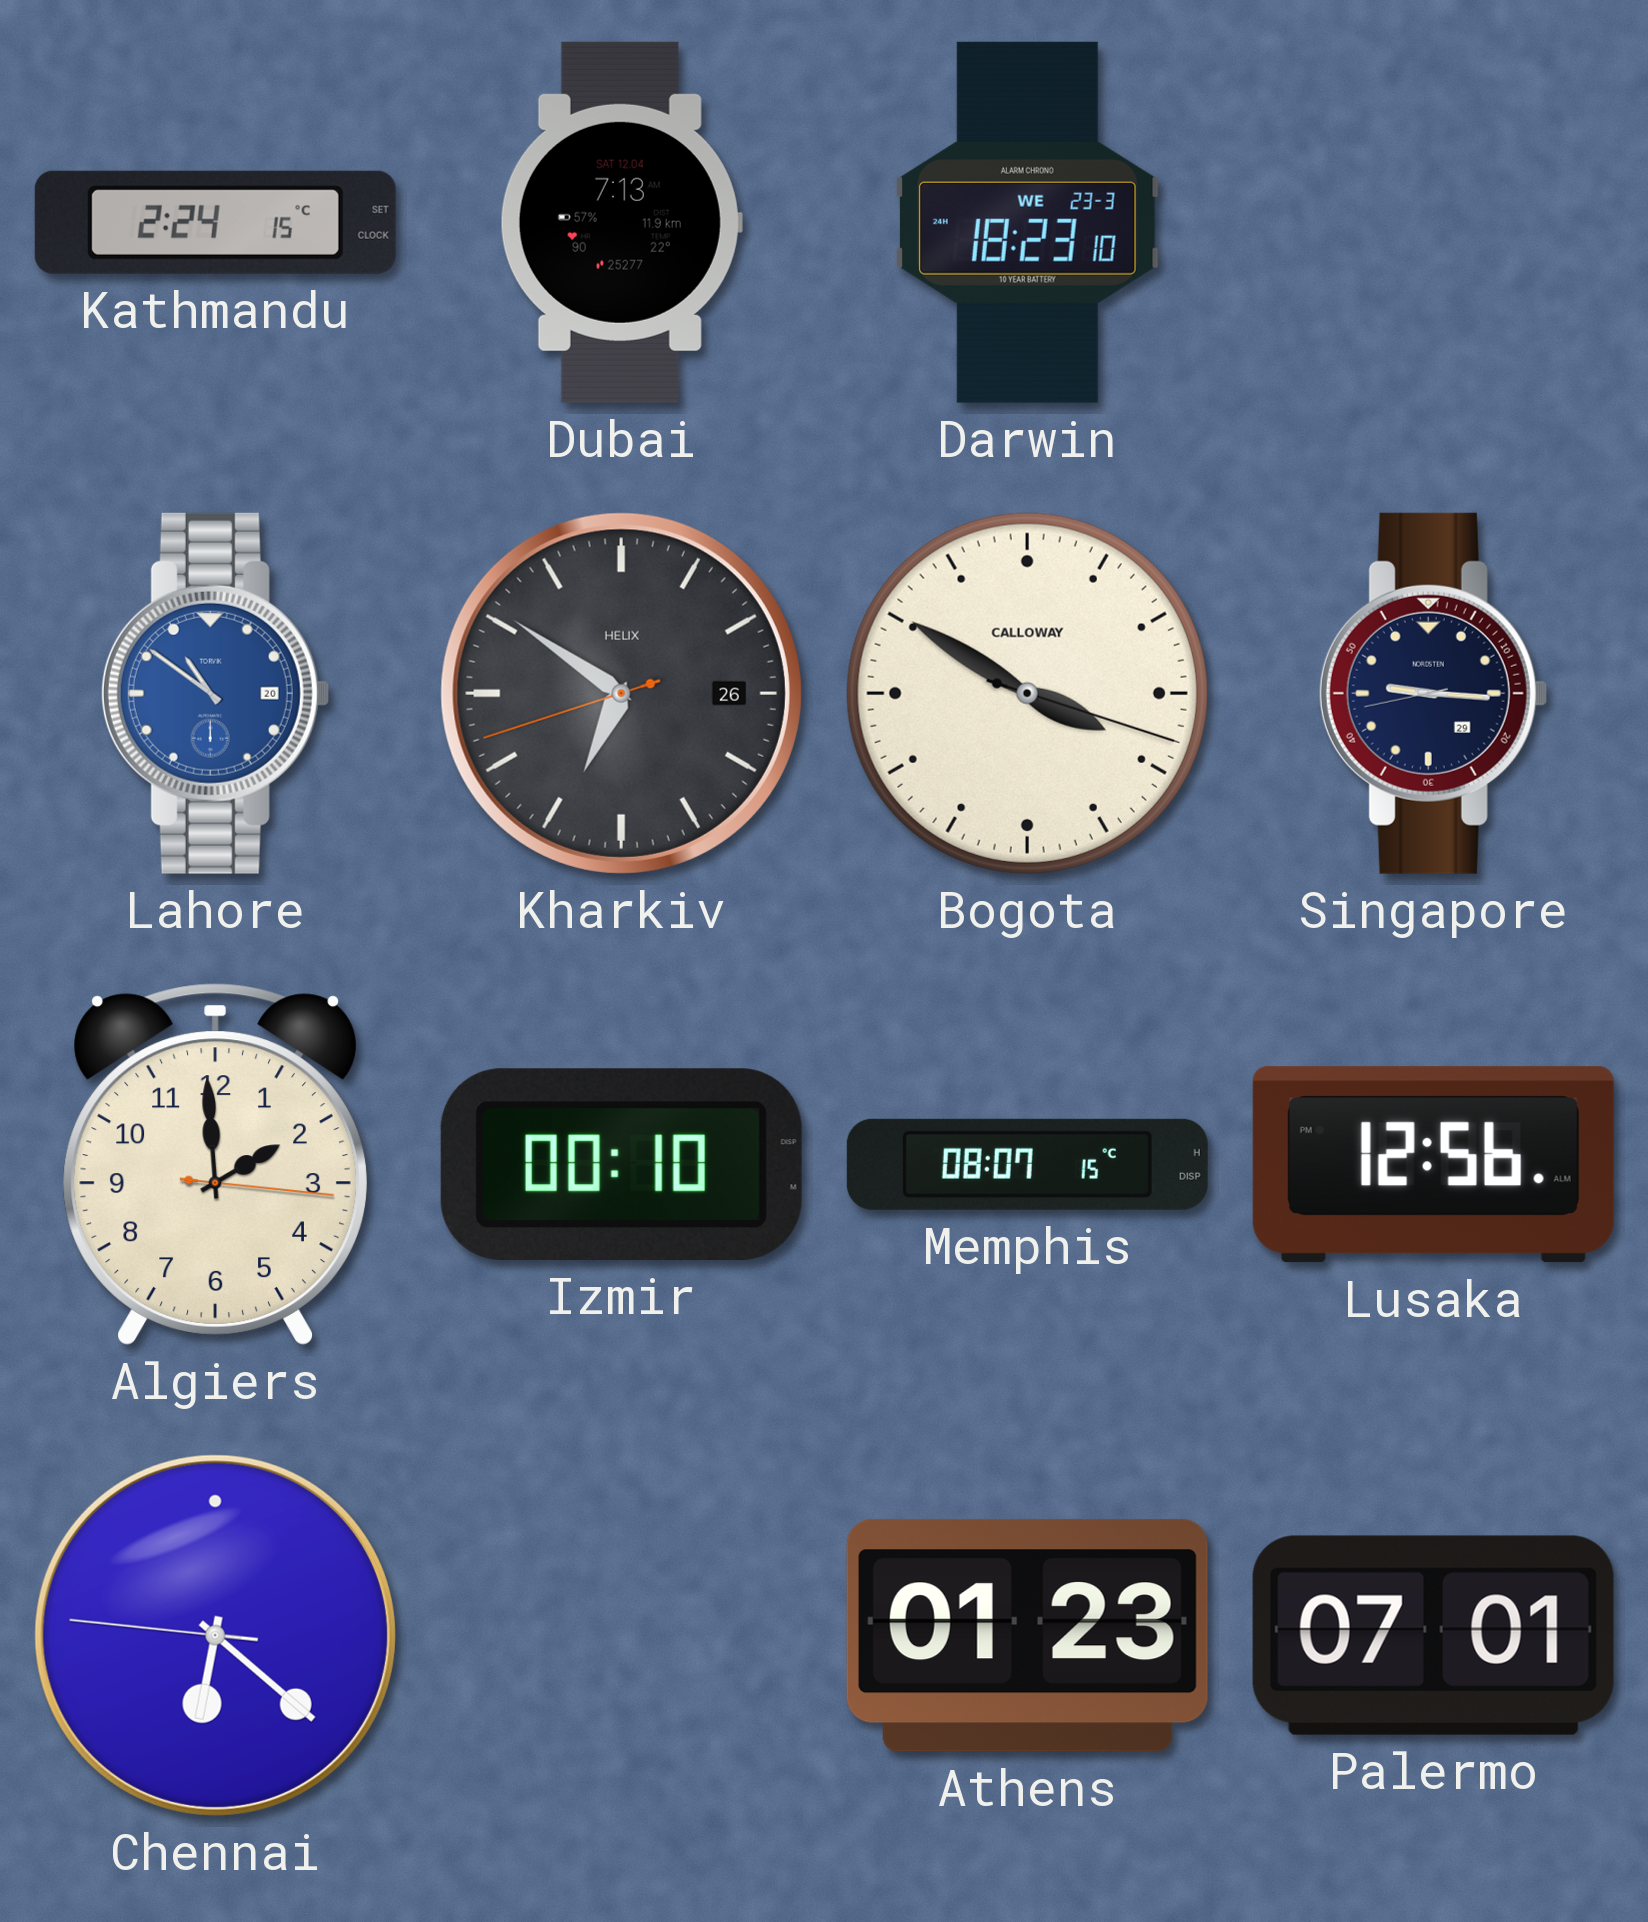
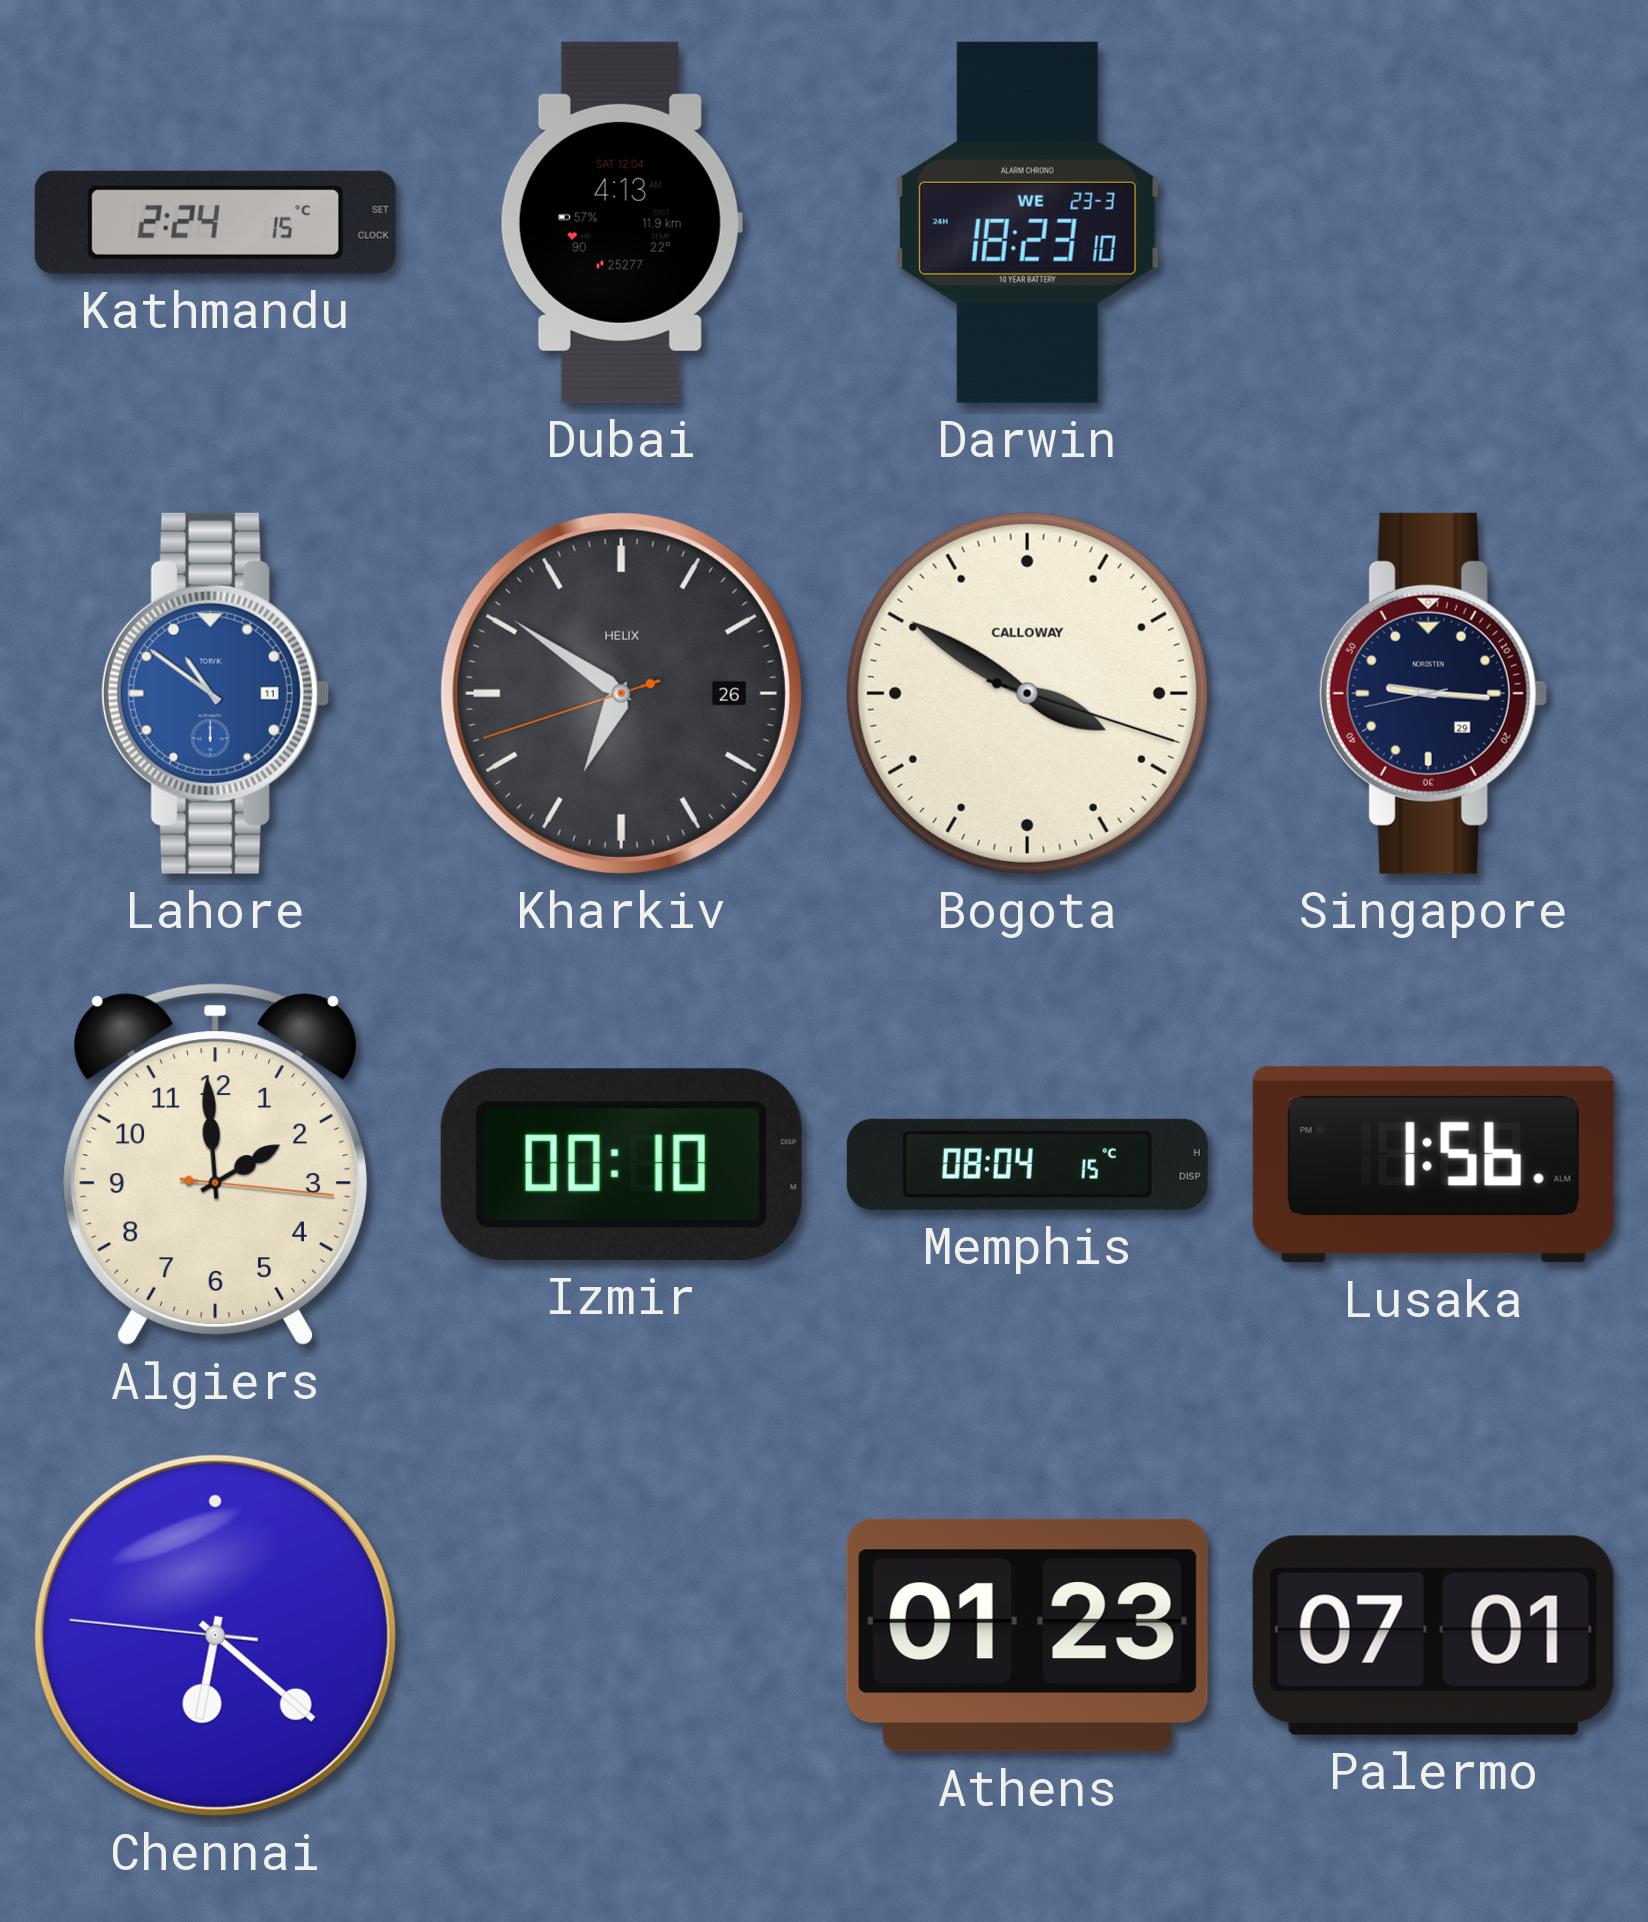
Dubai: 7:13 -> 4:13
Lahore date: 20 -> 11
Memphis: 08:07 -> 08:04
Lusaka: 12:56 -> 1:56
